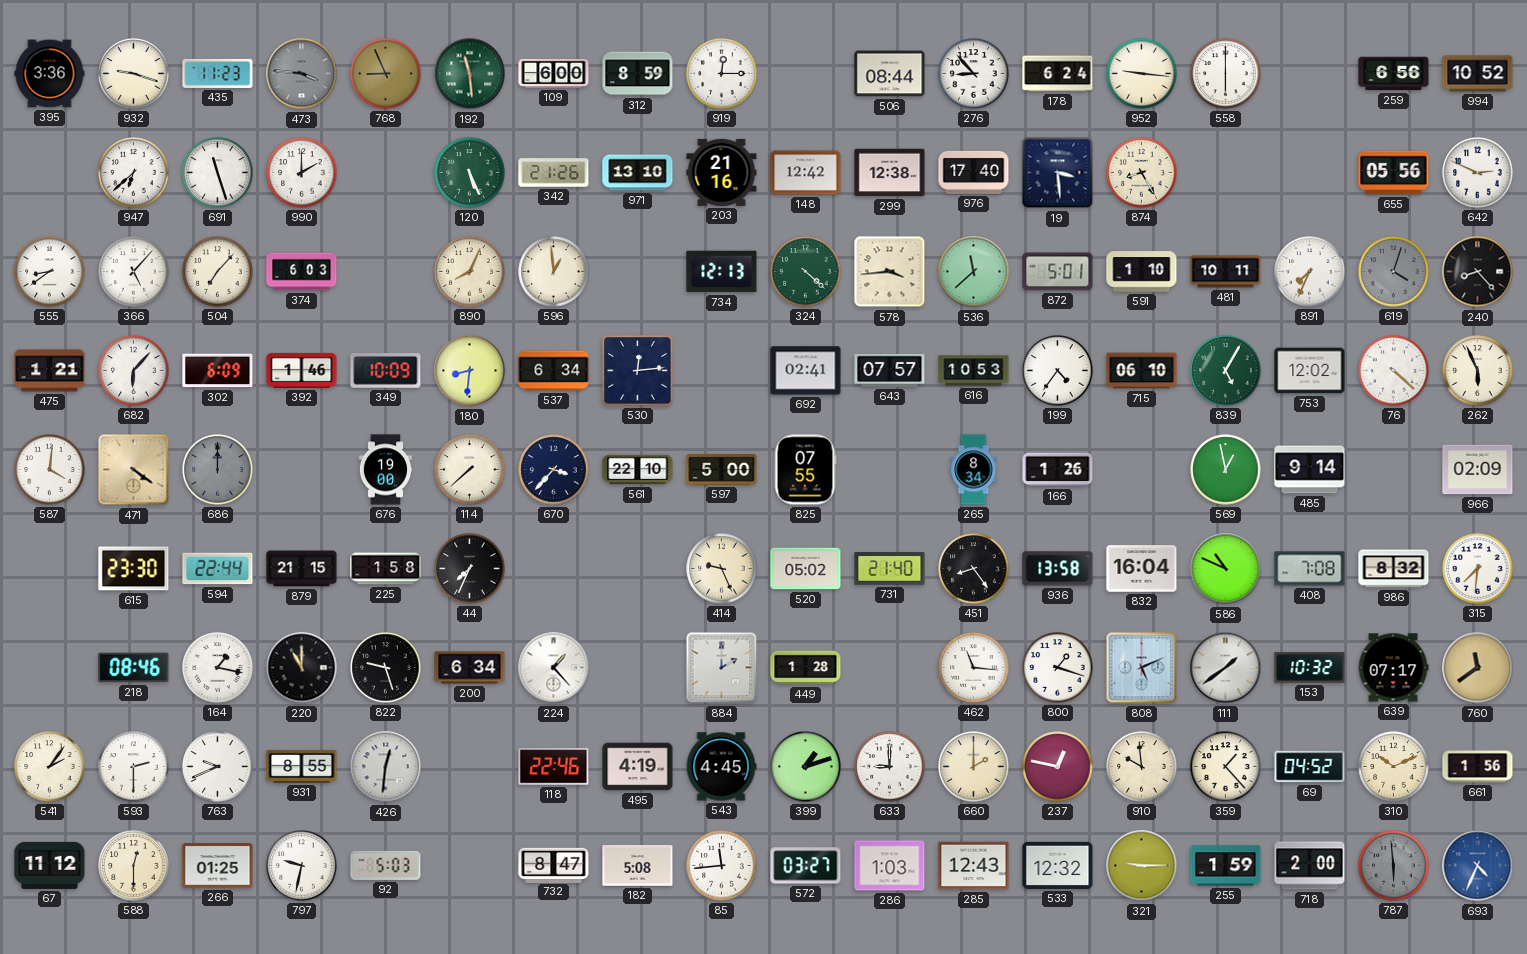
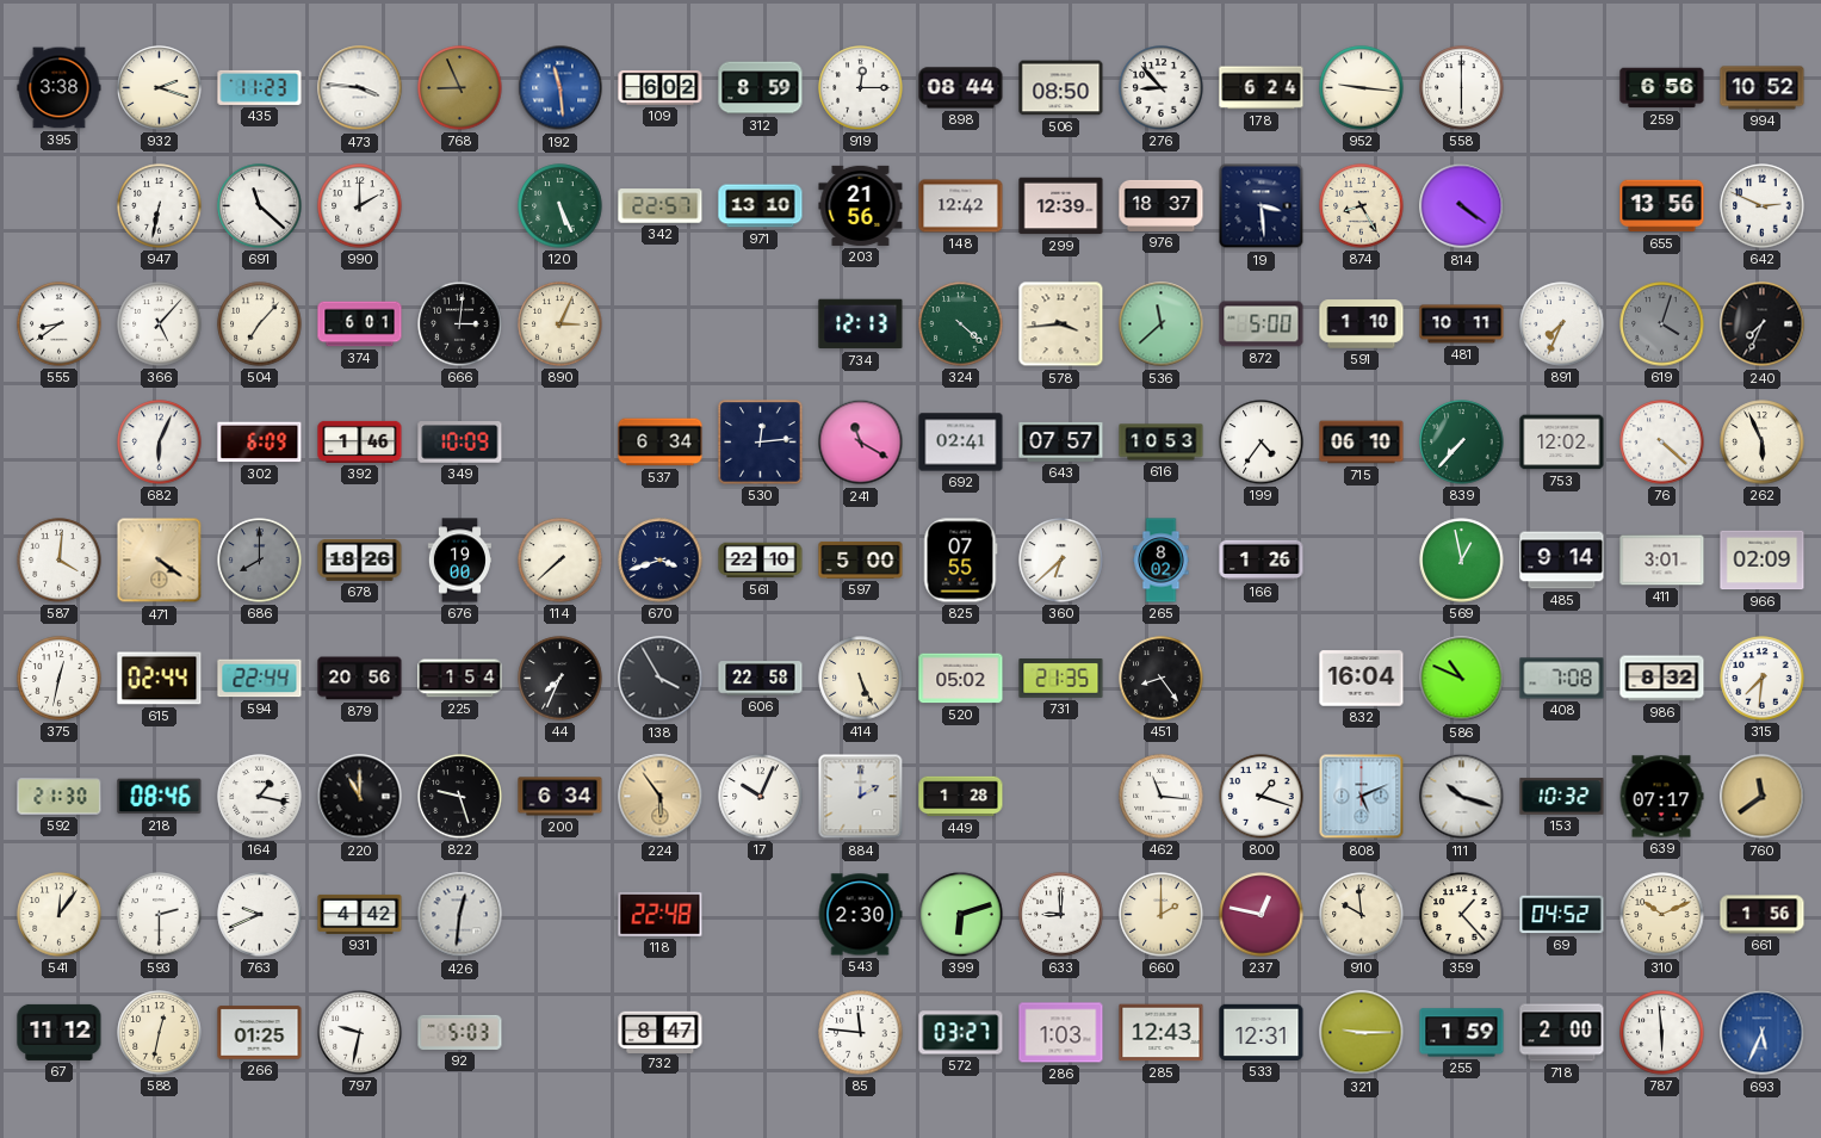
395: 3:36 -> 3:38
932: 9:18 -> 2:18
473 dial: grey -> white
192 dial: green -> blue
109: 6:00 -> 6:02
898: none -> 08:44
506: 08:44 -> 08:50
947: 6:38 -> 6:32
691: 11:27 -> 11:22
342: 21:26 -> 22:57
203: 21:16 -> 21:56
299: 12:38 -> 12:39
976: 17:40 -> 18:37
814: none -> 4:21
655: 05:56 -> 13:56
374: 6:03 -> 6:01
666: none -> 3:01
890: 8:04 -> 3:04
596: 12:59 -> none
872: 5:01 -> 5:00
240: 8:23 -> 7:34
475: 1:21 -> none
682: 6:07 -> 6:04
180: 8:31 -> none
241: none -> 11:20
839: 5:05 -> 7:37
686: 12:00 -> 8:00
678: none -> 18:26
670: 3:37 -> 3:42
360: none -> 6:38
265: 8:34 -> 8:02
411: none -> 3:01
375: none -> 12:32
615: 23:30 -> 02:44
879: 21:15 -> 20:56
225: 1:58 -> 1:54
138: none -> 3:55
606: none -> 22:58
414: 9:26 -> 5:26
731: 21:40 -> 21:35
936: 13:58 -> none
592: none -> 21:30
224: 1:23 -> 5:54
224 dial: white -> champagne
17: none -> 10:04
111: 1:39 -> 10:18
541: 2:06 -> 12:06
931: 8:55 -> 4:42
118: 22:46 -> 22:48
495: 4:19 -> none
543: 4:45 -> 2:30
399: 1:12 -> 6:12
588: 12:30 -> 12:32
182: 5:08 -> none
85: 11:44 -> 11:46
533: 12:32 -> 12:31
787 dial: grey -> white
693: 4:34 -> 5:34
